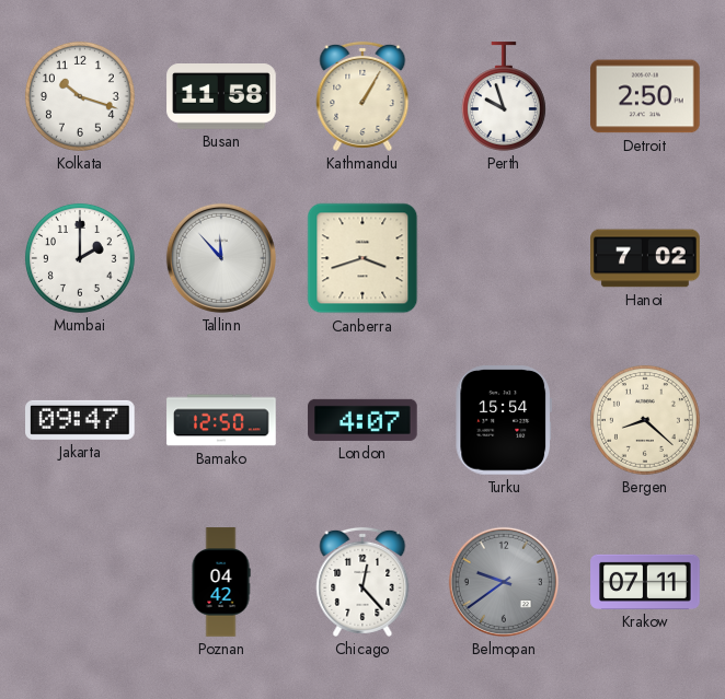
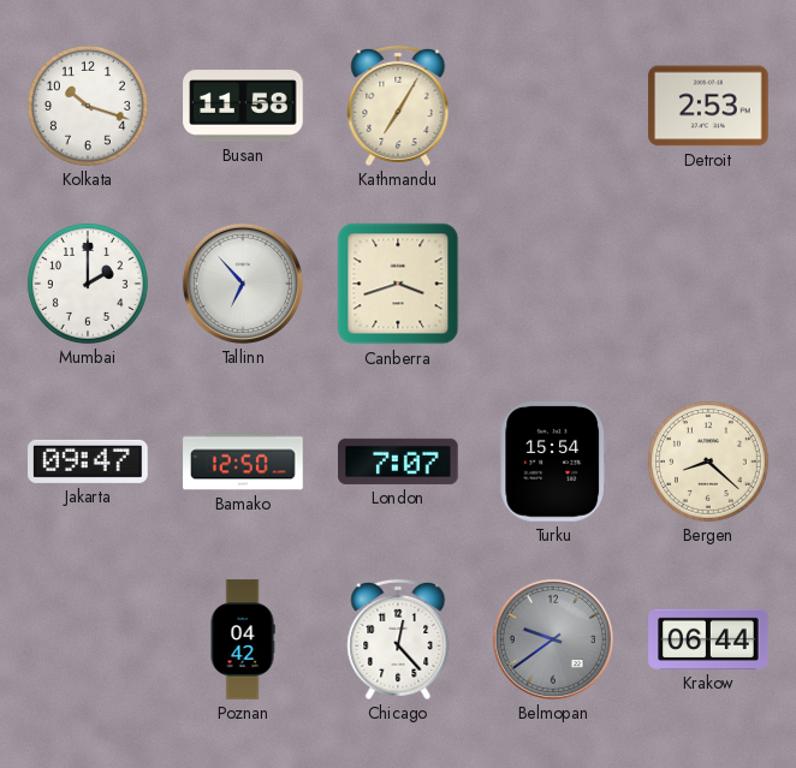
Kathmandu: 1:05 -> 7:05
Perth: 9:57 -> none
Detroit: 2:50 -> 2:53
Tallinn: 11:53 -> 6:53
Hanoi: 7:02 -> none
London: 4:07 -> 7:07
Krakow: 07:11 -> 06:44
